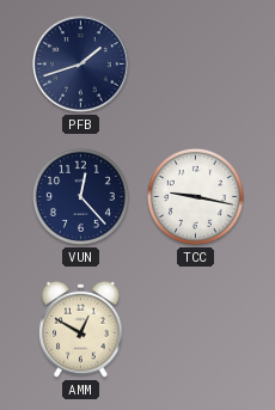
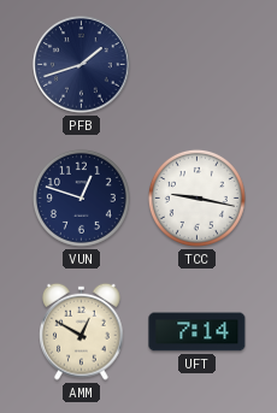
VUN: 12:23 -> 12:48
UFT: none -> 7:14
